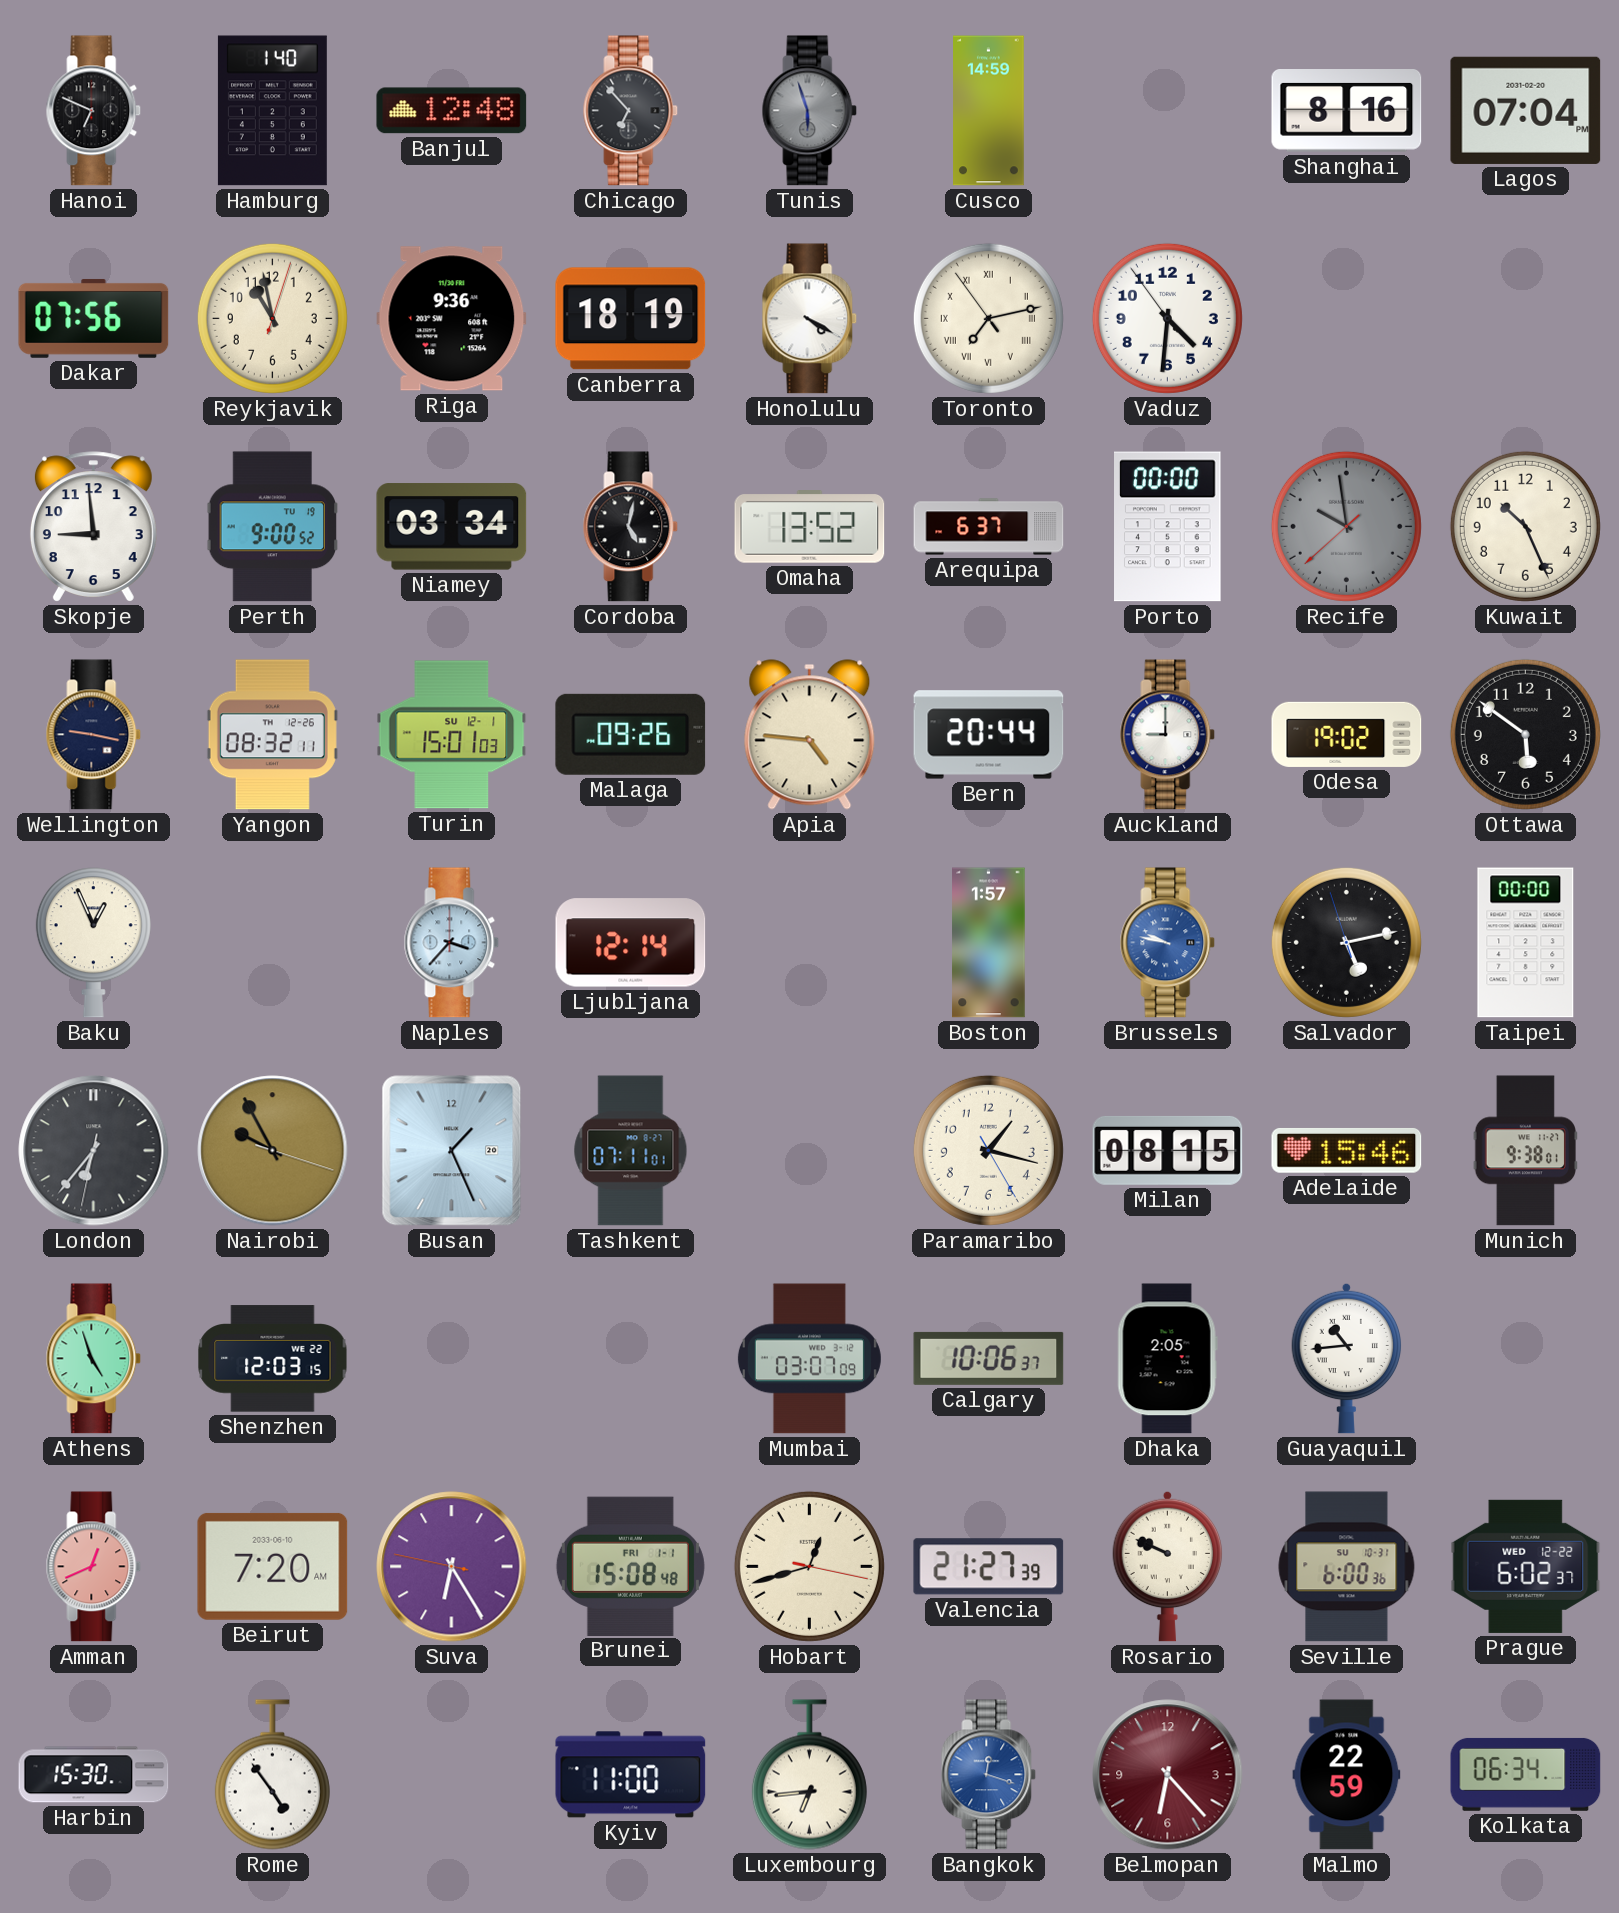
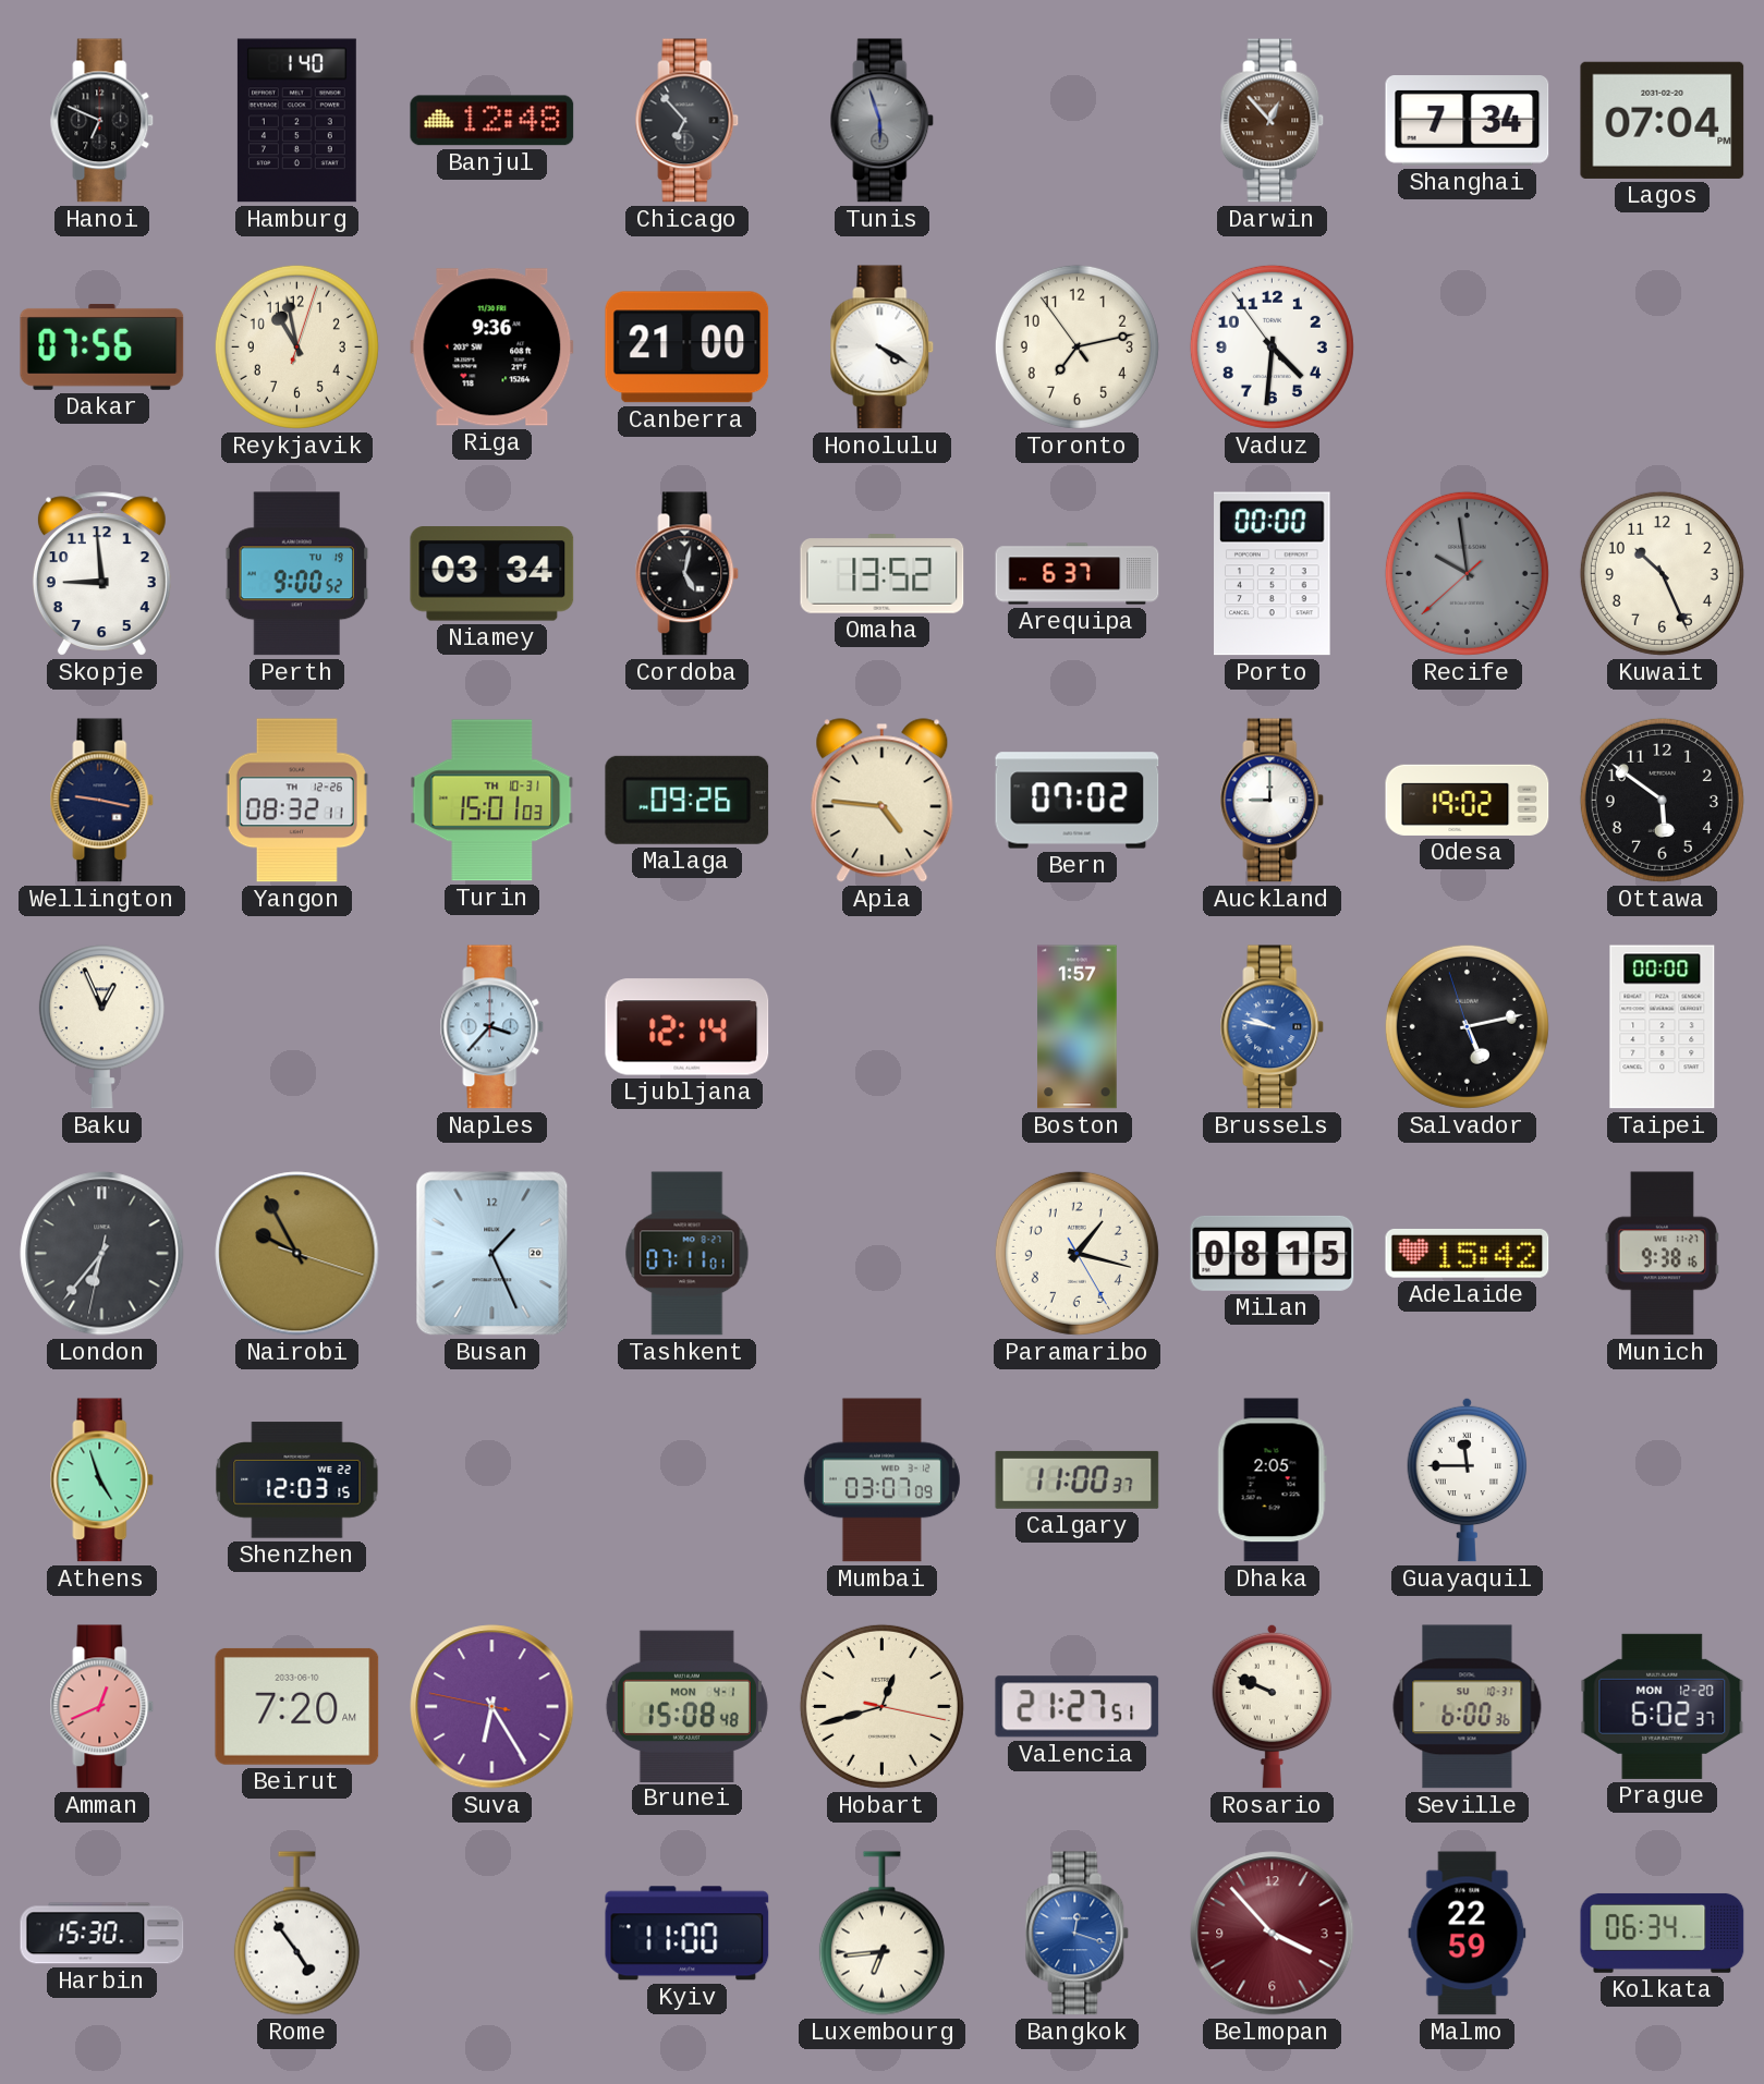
Cusco: 14:59 -> none
Darwin: none -> 12:53
Shanghai: 8:16 -> 7:34
Canberra: 18:19 -> 21:00
Toronto numerals: Roman -> Arabic
Turin date: SU 12-1 -> TH 10-31
Bern: 20:44 -> 07:02
Adelaide: 15:46 -> 15:42
Munich: 9:38:01 -> 9:38:16
Calgary: 10:06 -> 11:00
Guayaquil: 10:44 -> 11:45
Brunei date: FRI 1-1 -> MON 4-1
Valencia: 21:27:39 -> 21:27:51
Prague date: WED 12-22 -> MON 12-20
Belmopan: 6:23 -> 3:53
